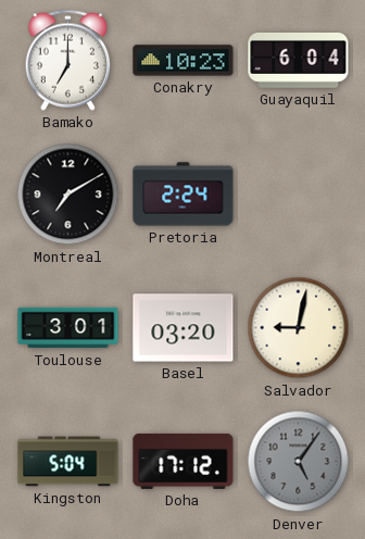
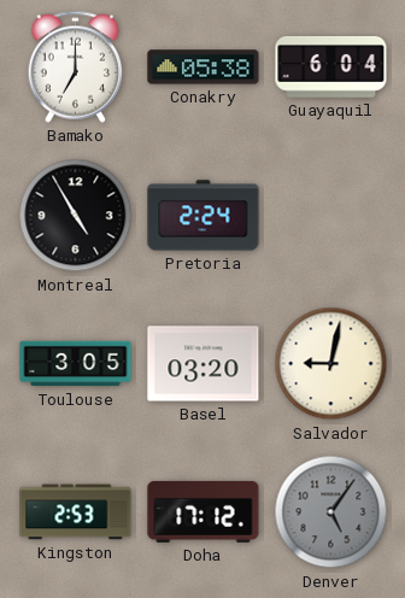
Conakry: 10:23 -> 05:38
Montreal: 7:10 -> 4:55
Toulouse: 3:01 -> 3:05
Kingston: 5:04 -> 2:53
